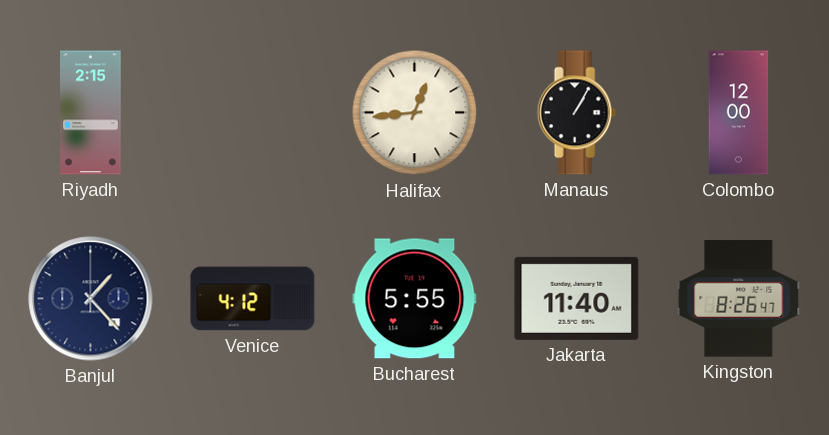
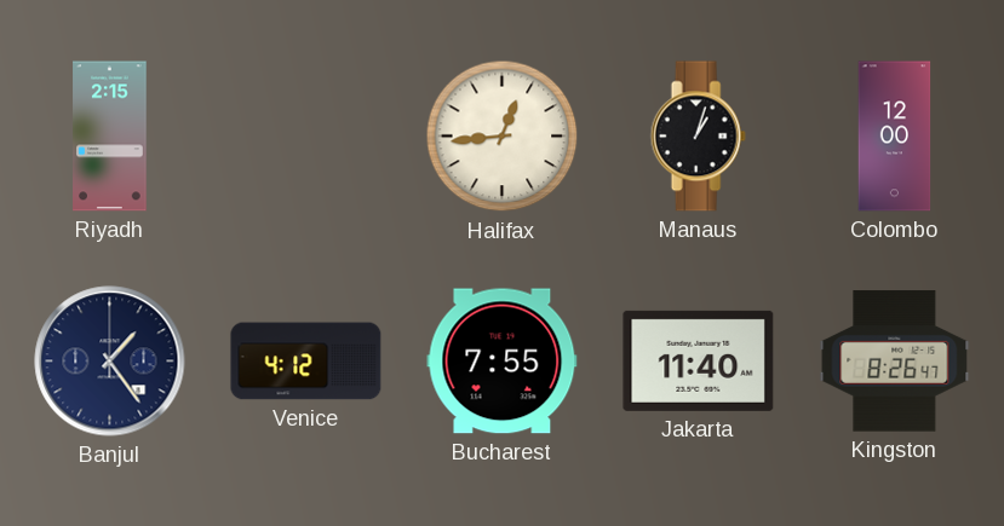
Manaus: 1:05 -> 1:03
Banjul: 1:23 -> 1:24
Bucharest: 5:55 -> 7:55
